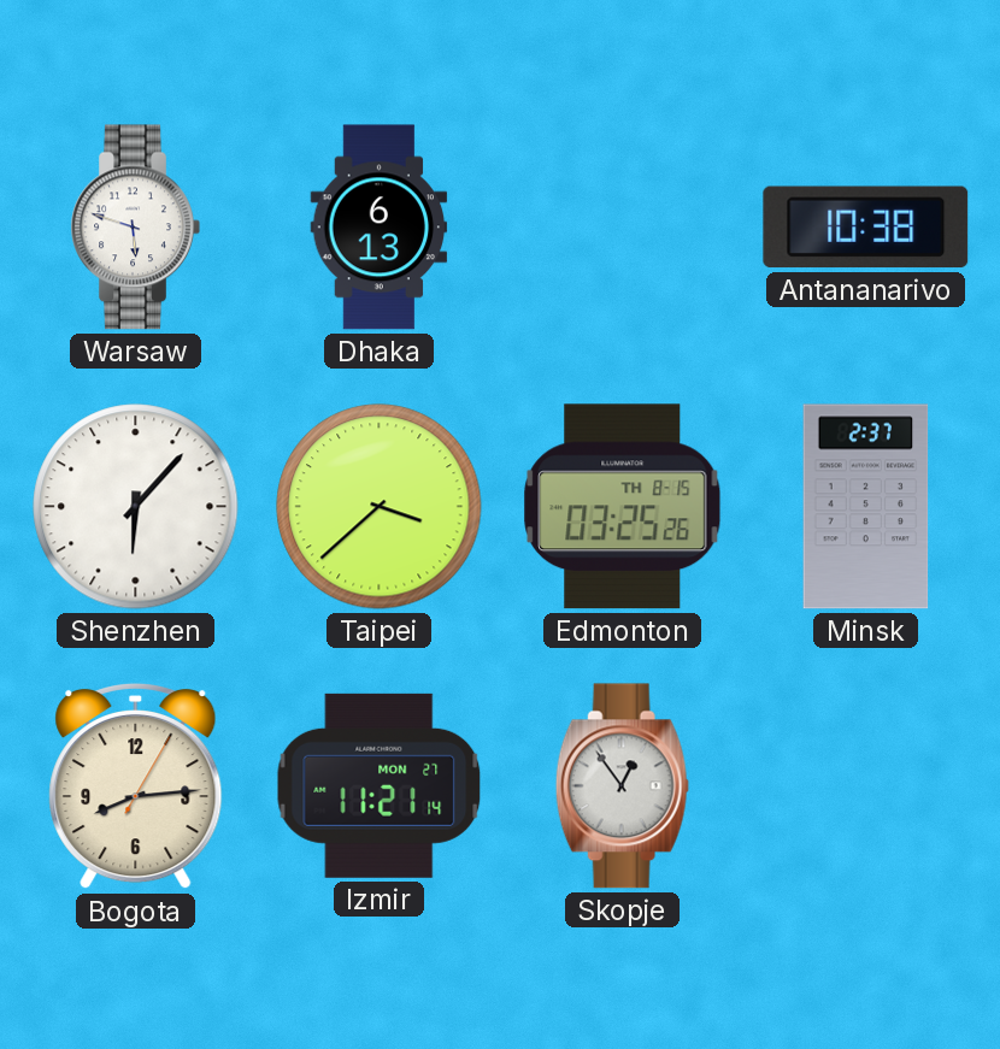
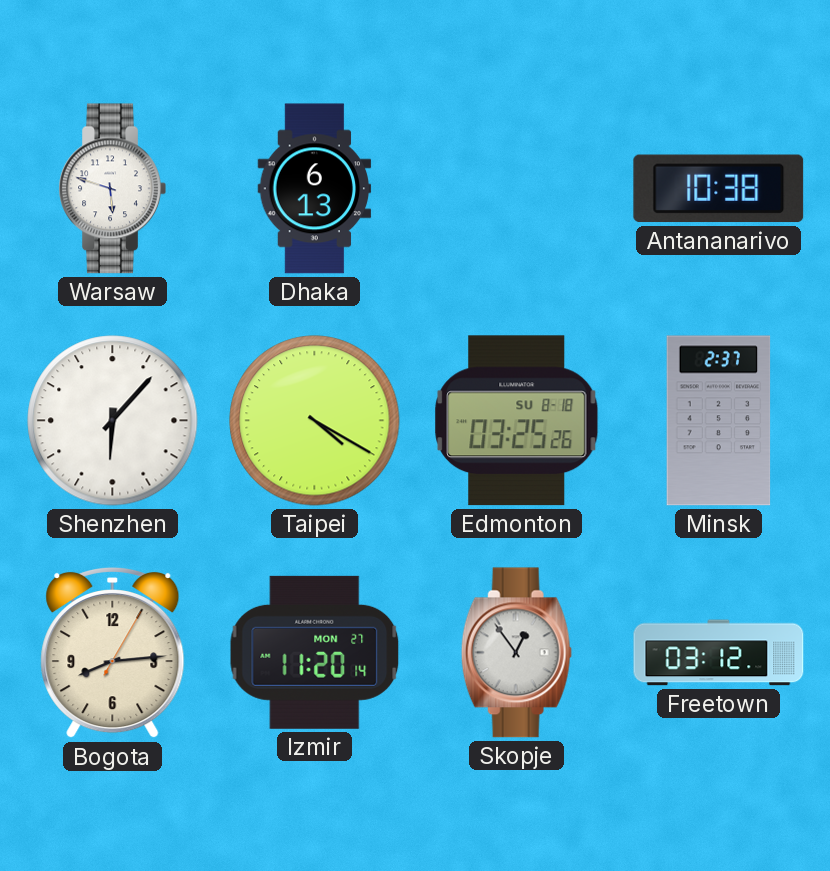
Taipei: 3:38 -> 4:20
Edmonton date: TH 8-15 -> SU 8-18
Izmir: 11:21 -> 11:20
Freetown: none -> 03:12
